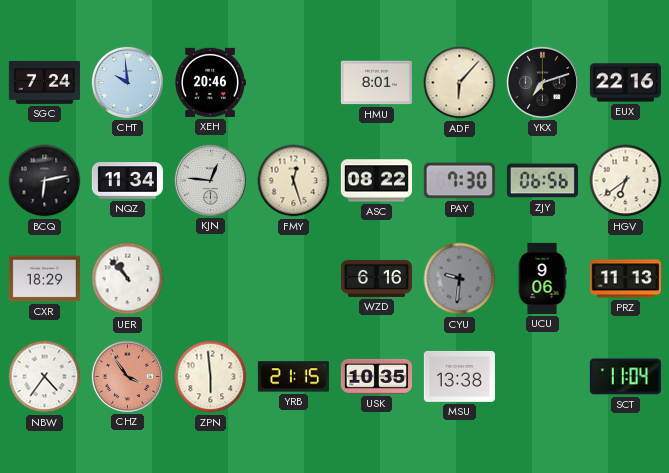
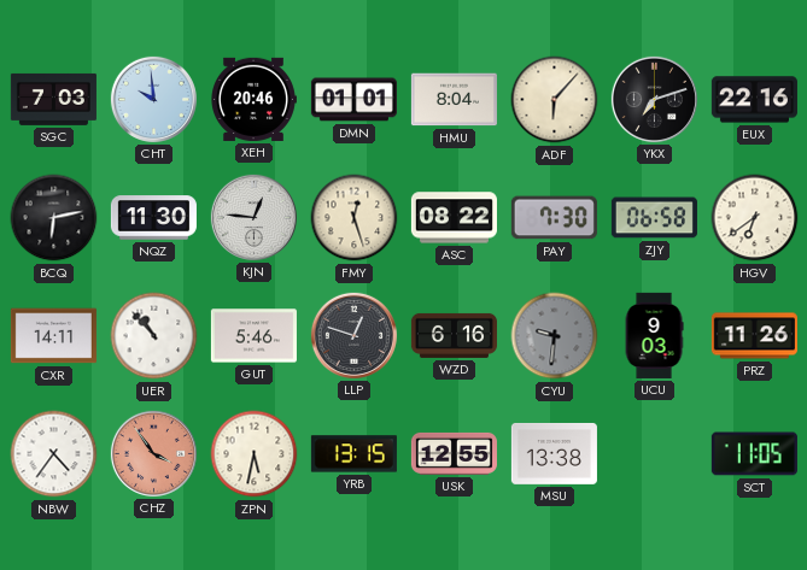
SGC: 7:24 -> 7:03
DMN: none -> 01:01
HMU: 8:01 -> 8:04
NQZ: 11:34 -> 11:30
ZJY: 06:56 -> 06:58
CXR: 18:29 -> 14:11
GUT: none -> 5:46
LLP: none -> 12:48
UCU: 9:06 -> 9:03
PRZ: 11:13 -> 11:26
ZPN: 5:59 -> 5:32
YRB: 21:15 -> 13:15
USK: 10:35 -> 12:55
SCT: 11:04 -> 11:05
